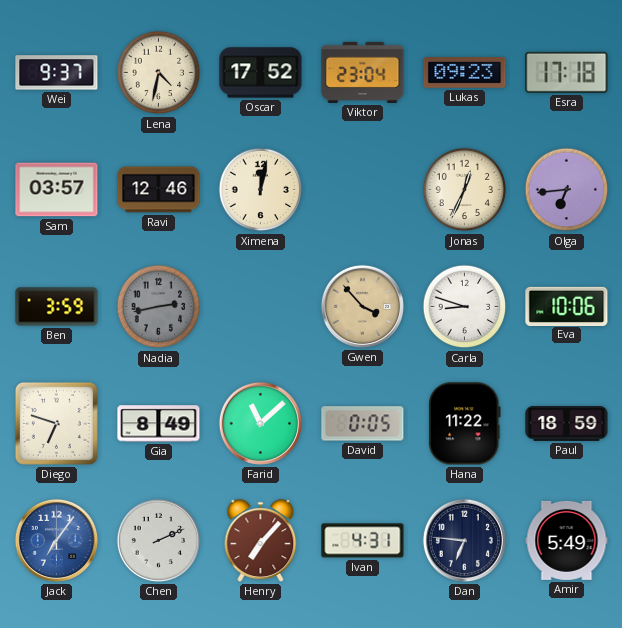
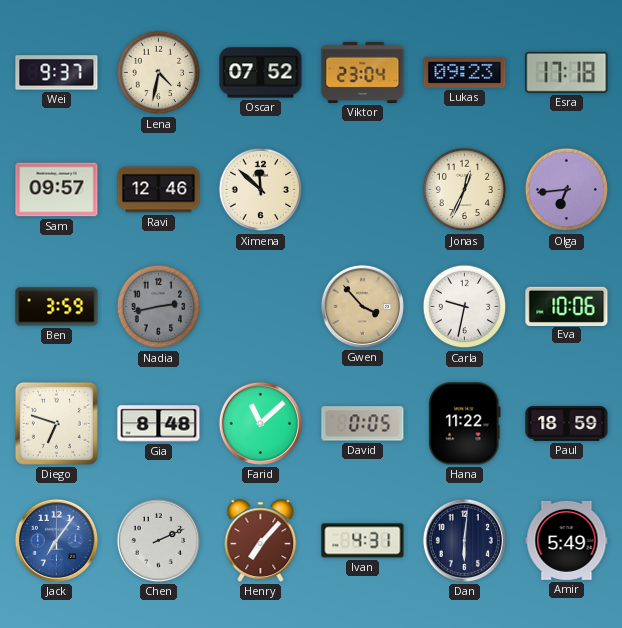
Oscar: 17:52 -> 07:52
Sam: 03:57 -> 09:57
Ximena: 12:02 -> 11:52
Carla: 8:48 -> 9:32
Gia: 8:49 -> 8:48
Dan: 6:46 -> 6:01
